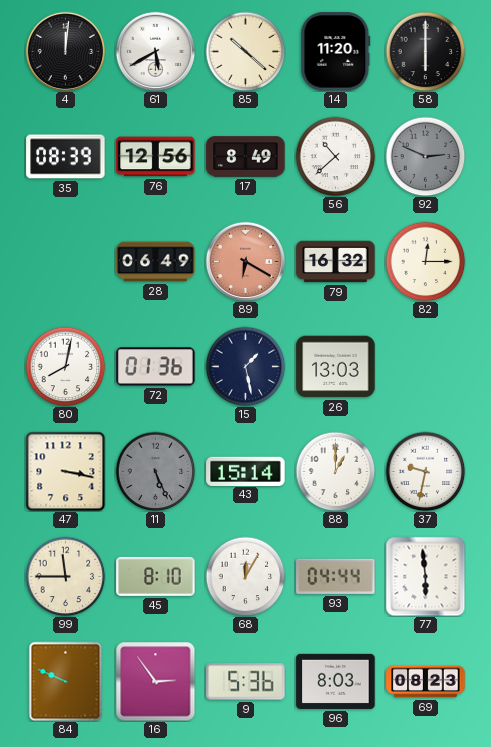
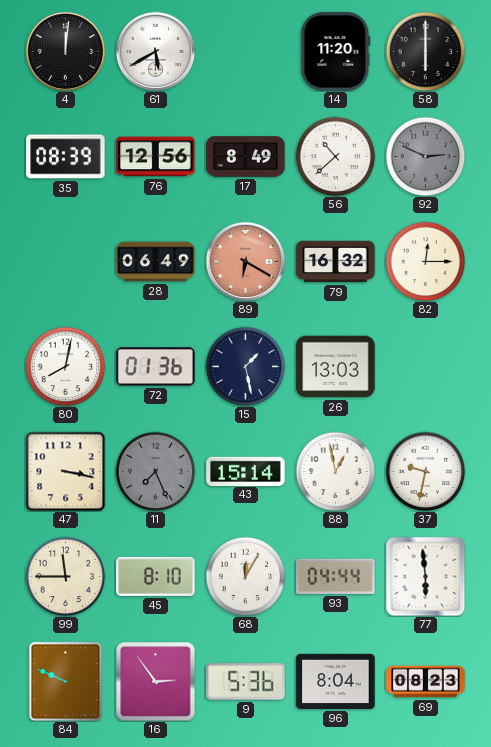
85: 10:22 -> none
11: 5:26 -> 7:26
88: 1:00 -> 12:58
96: 8:03 -> 8:04
